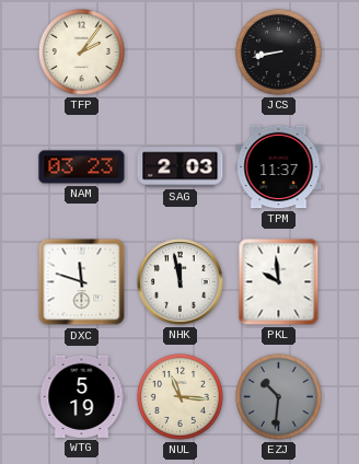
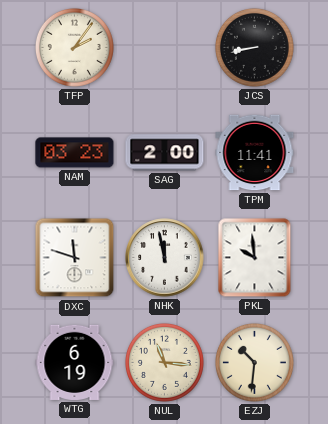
SAG: 2:03 -> 2:00
TPM: 11:37 -> 11:41
WTG: 5:19 -> 6:19
EZJ dial: grey -> cream
